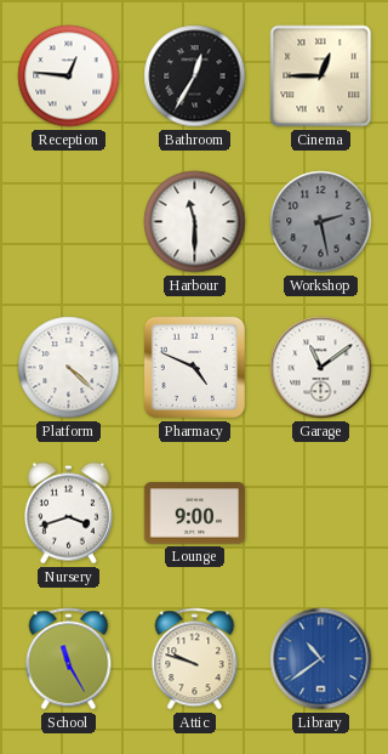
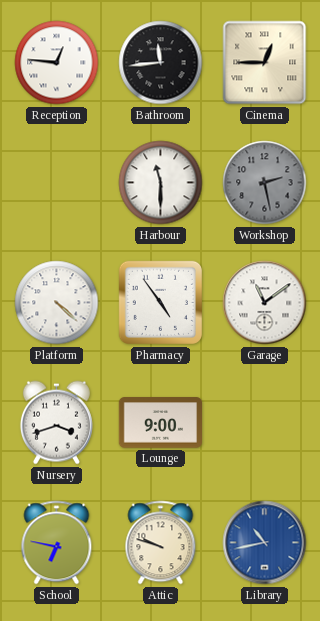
Bathroom: 12:35 -> 11:44
Pharmacy: 4:49 -> 4:54
School: 11:25 -> 6:47
Library: 10:39 -> 10:43
